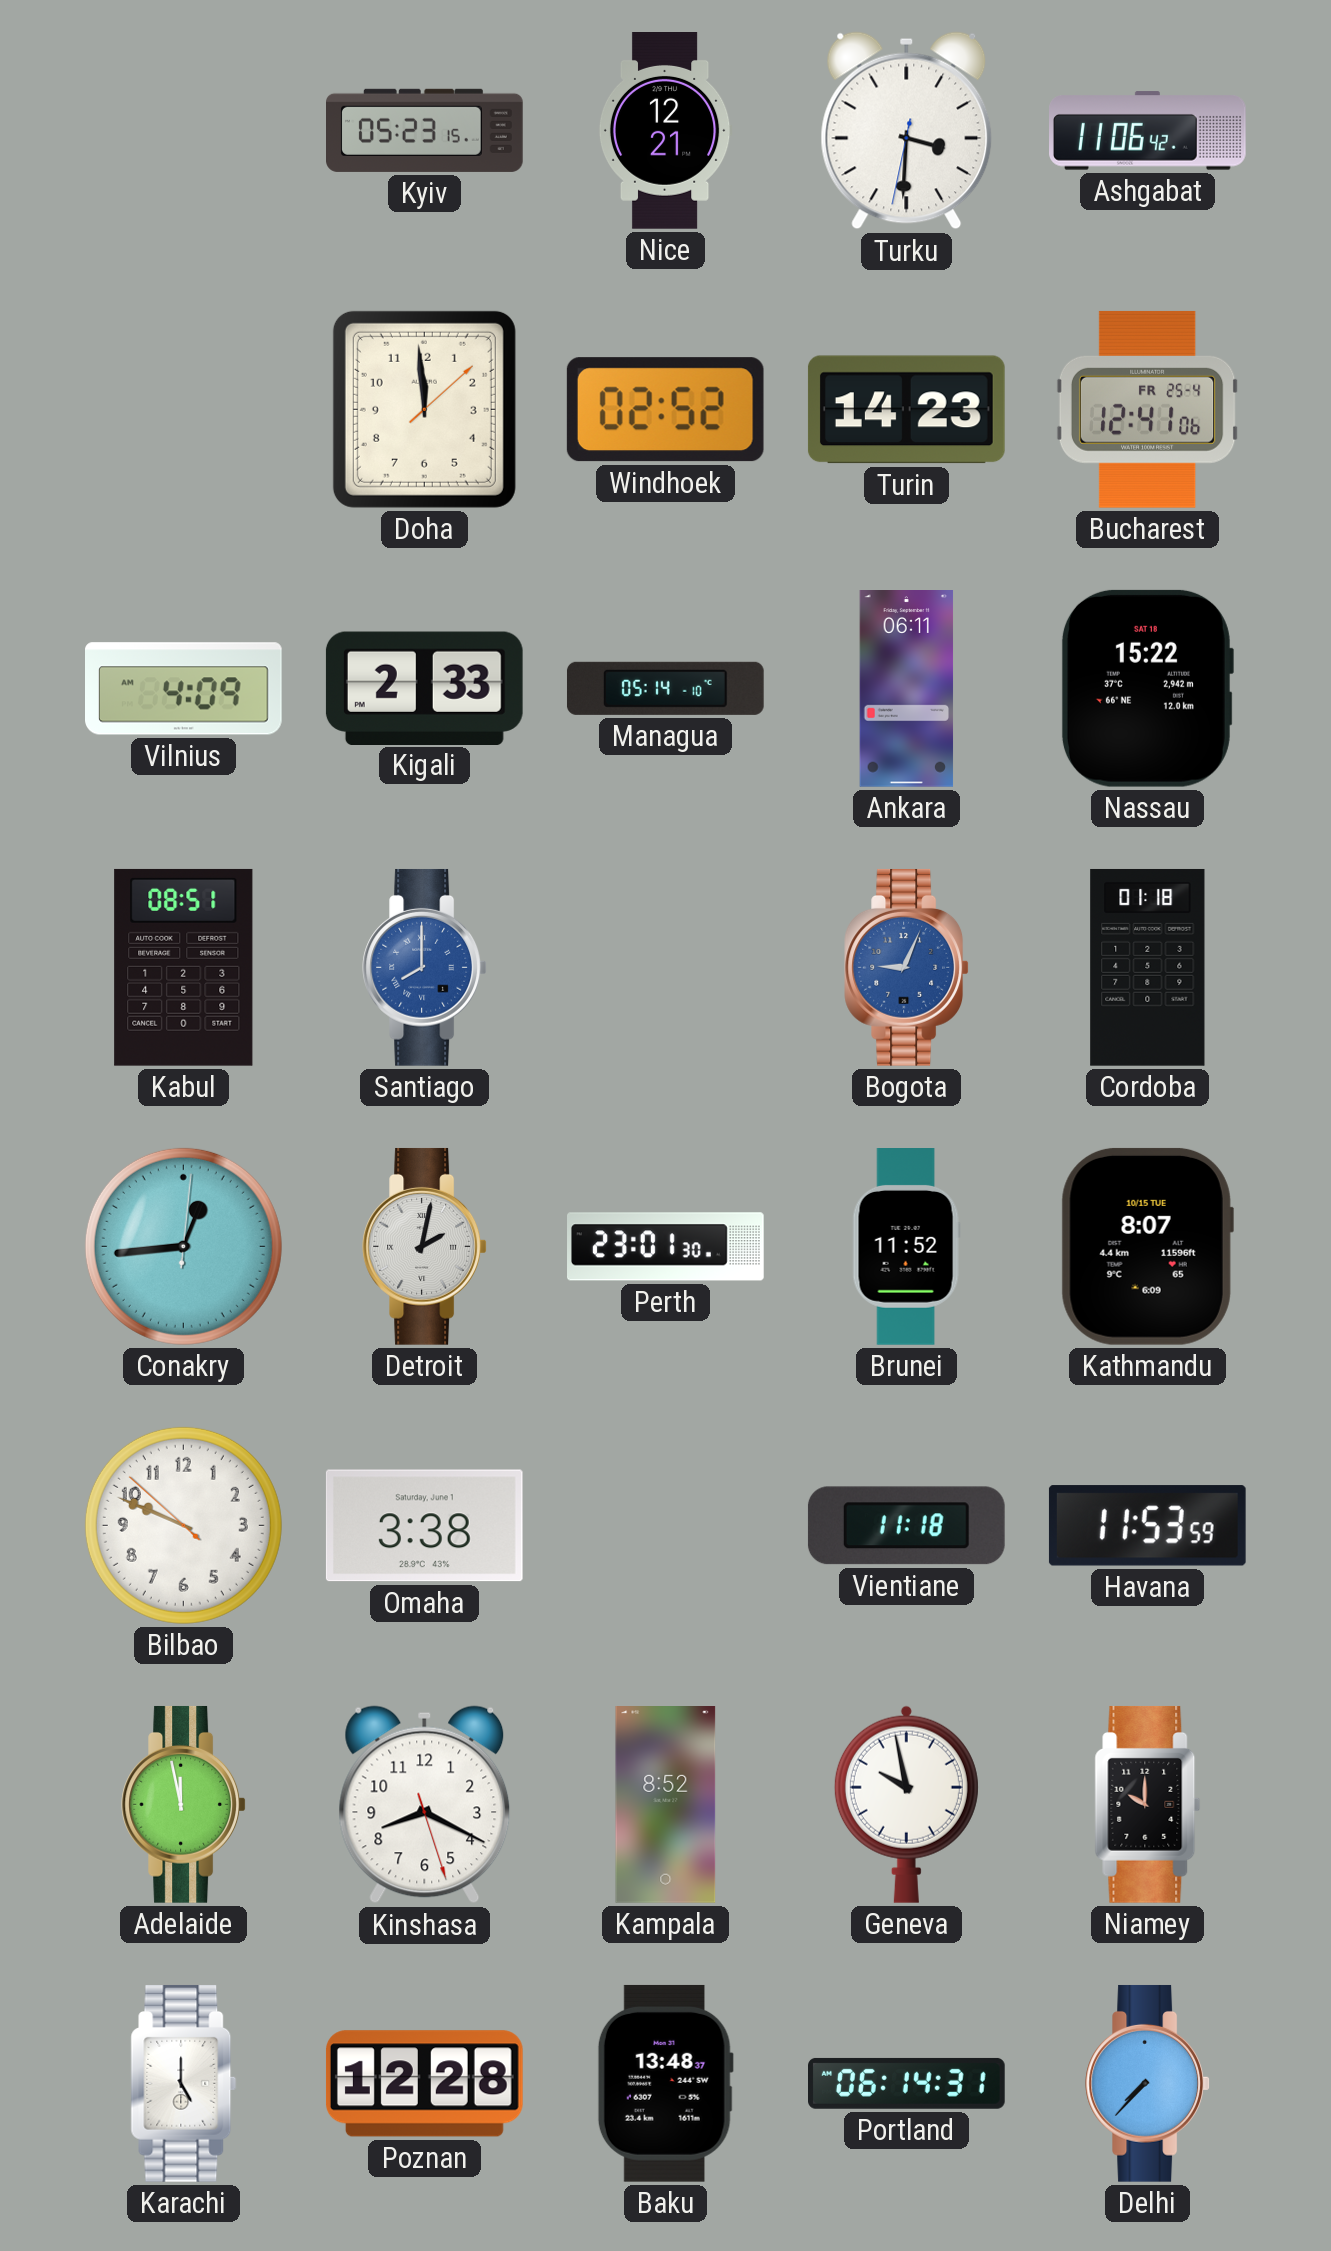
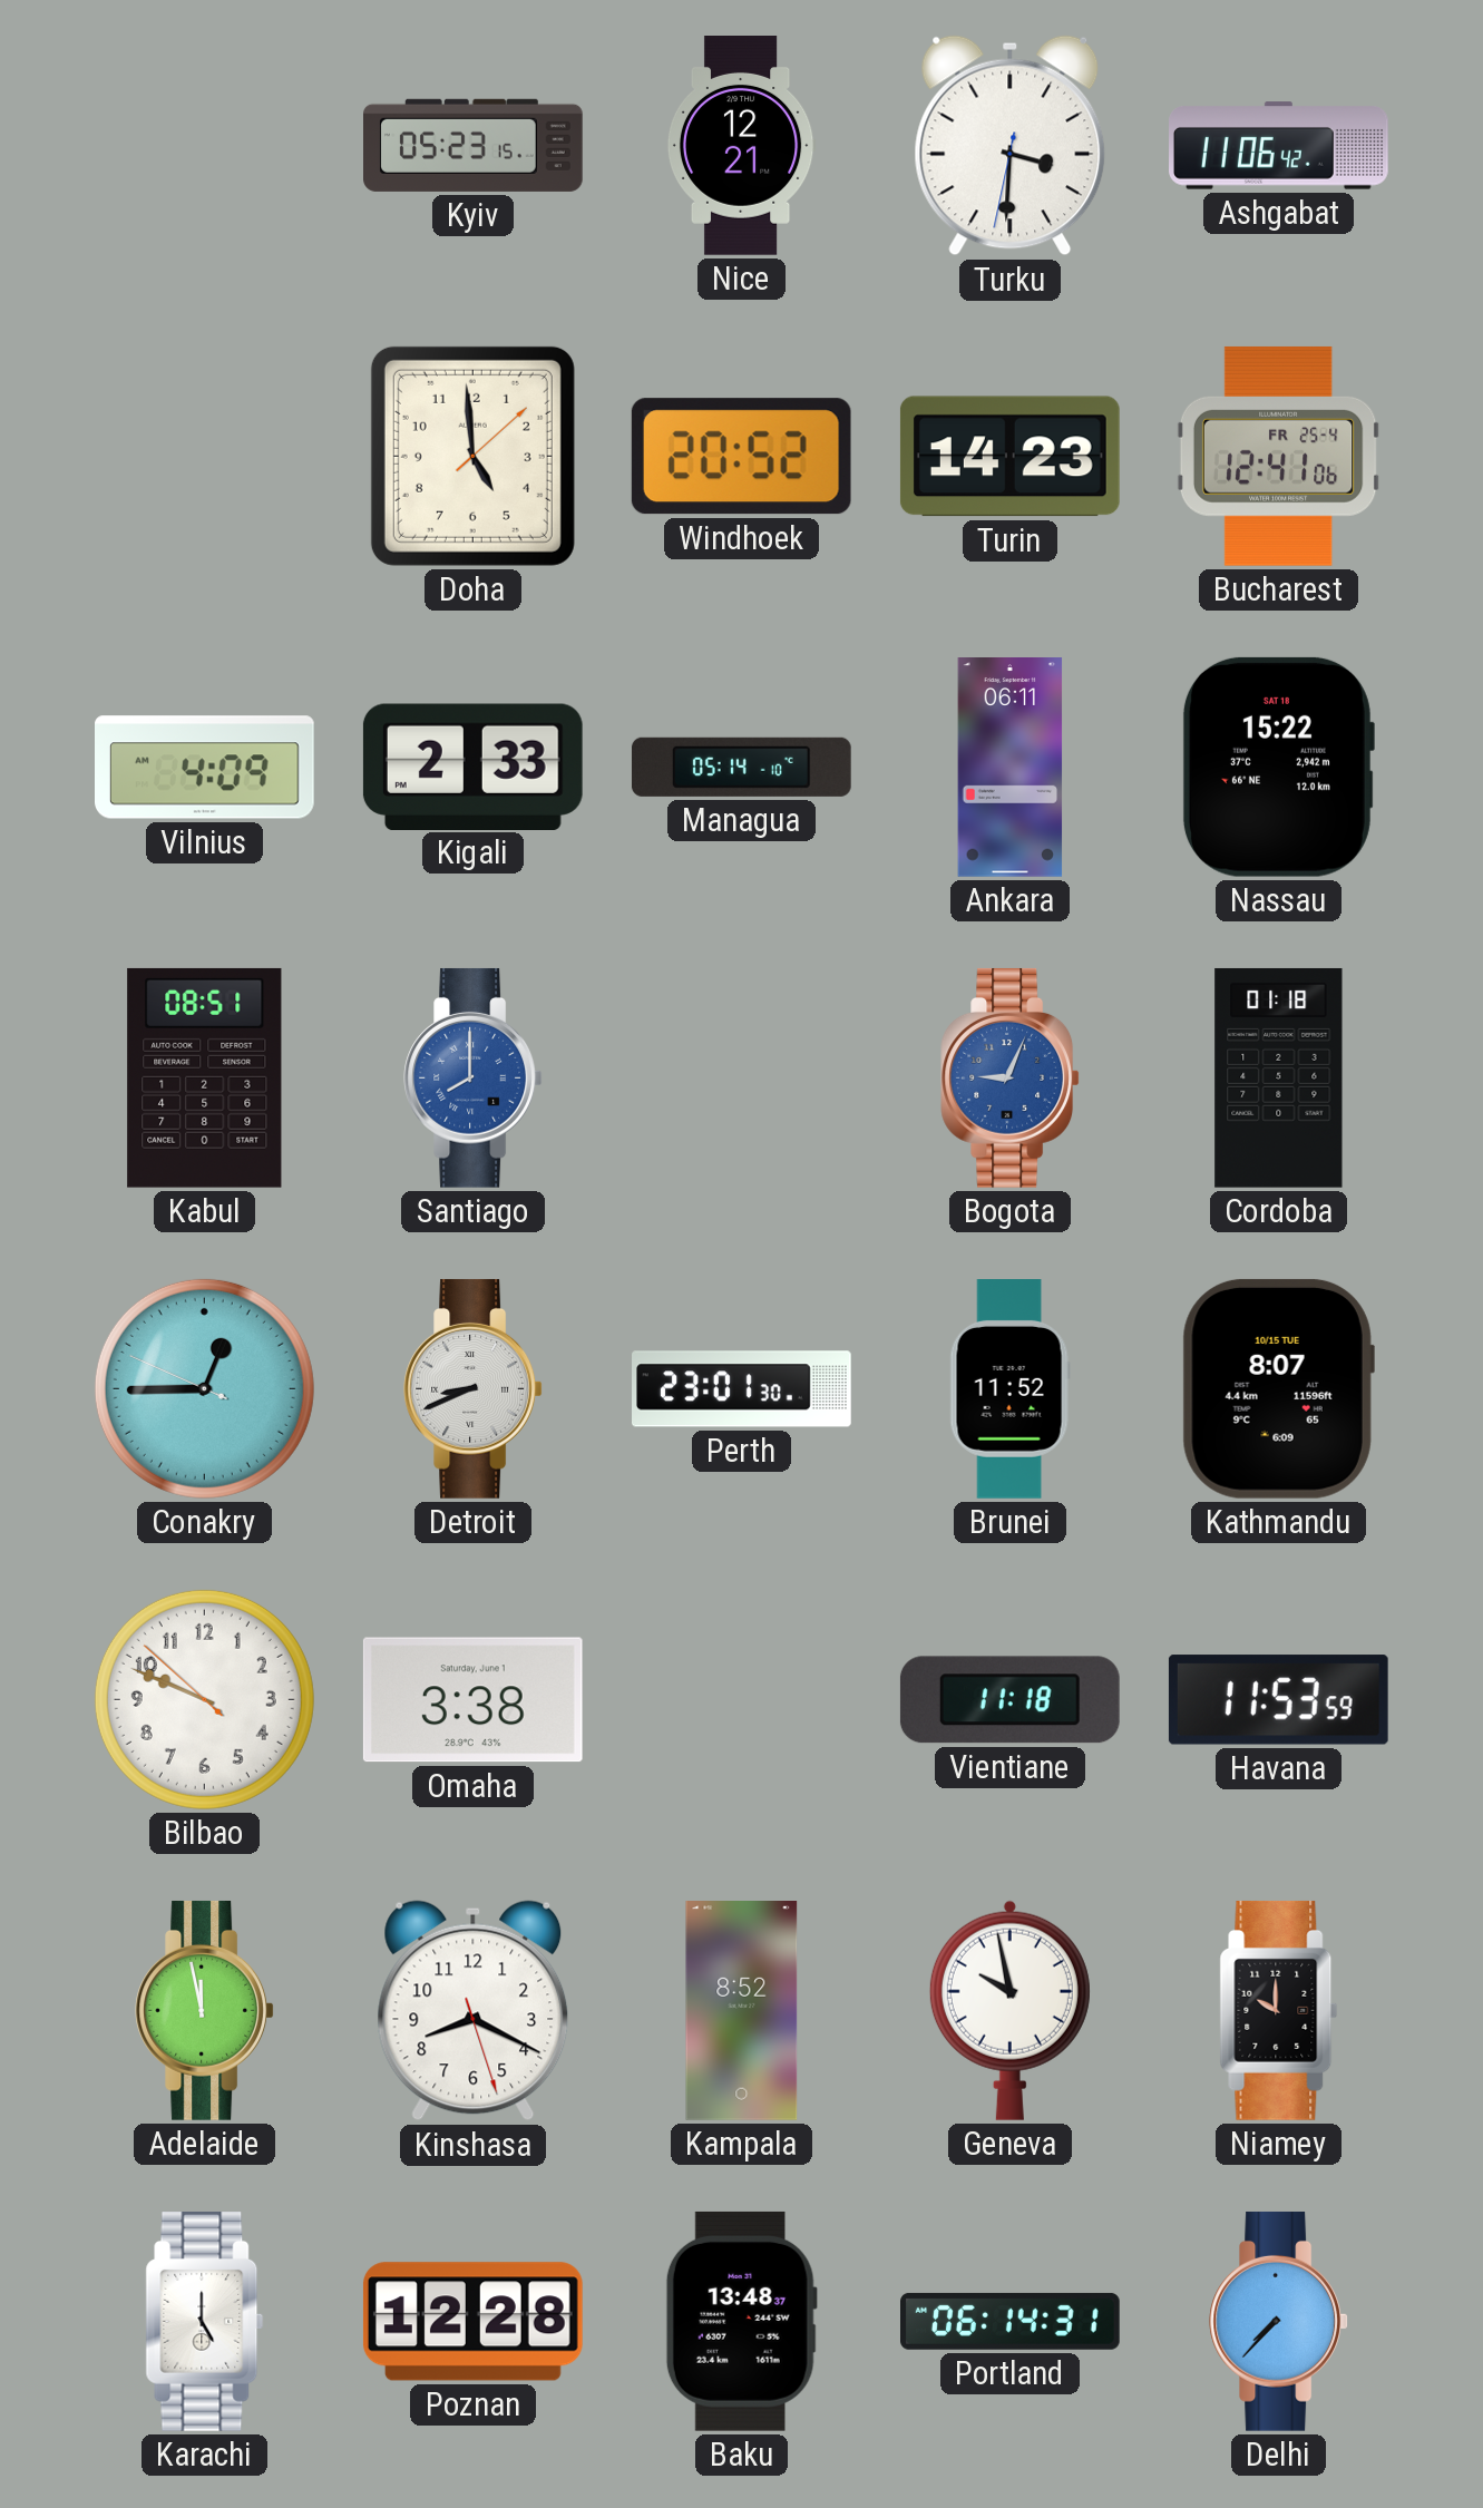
Doha: 11:59 -> 4:59
Windhoek: 02:52 -> 20:52
Conakry: 12:44:01 -> 12:44:49
Detroit: 2:02 -> 8:41
